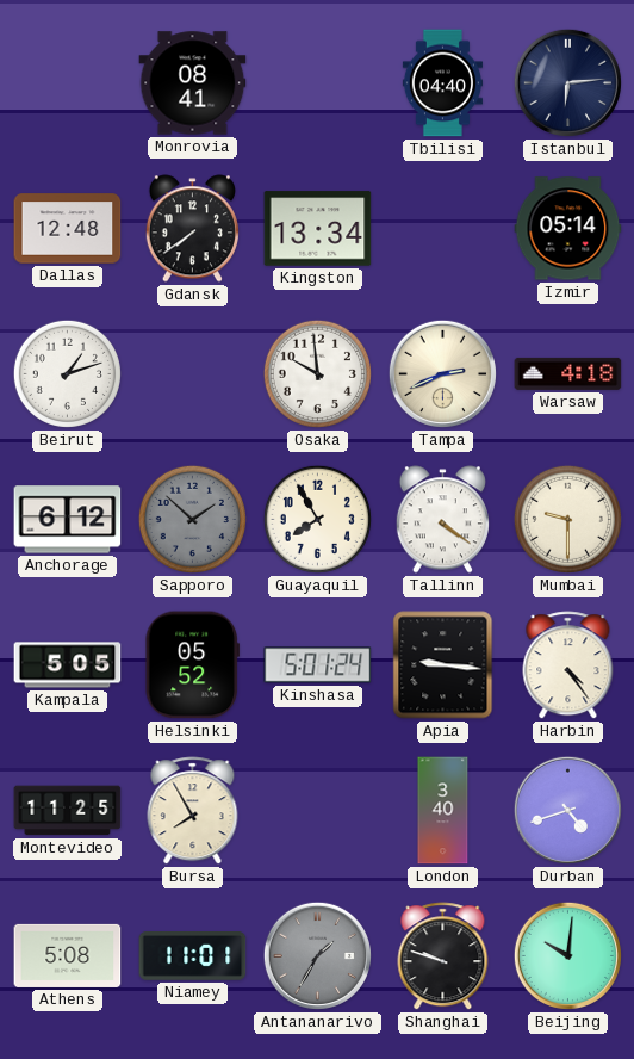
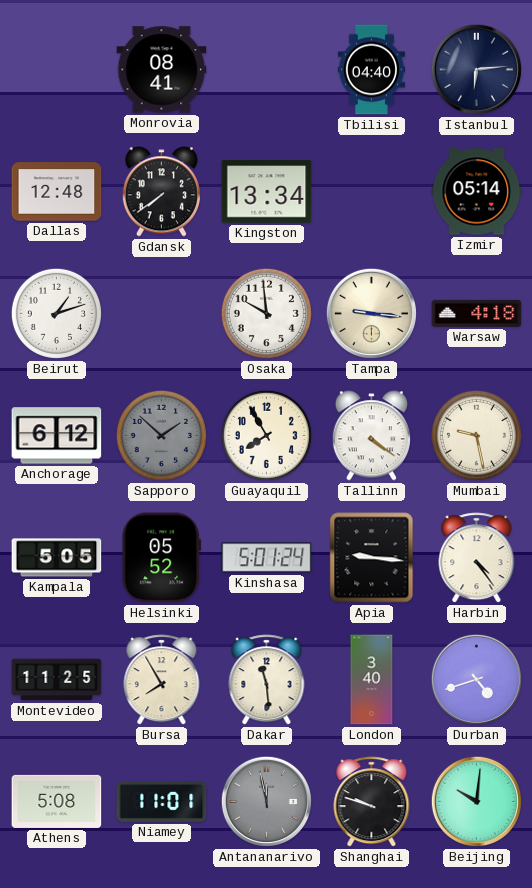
Tampa: 2:41 -> 9:16
Mumbai: 9:30 -> 9:28
Dakar: none -> 11:29
Antananarivo: 1:35 -> 11:58
